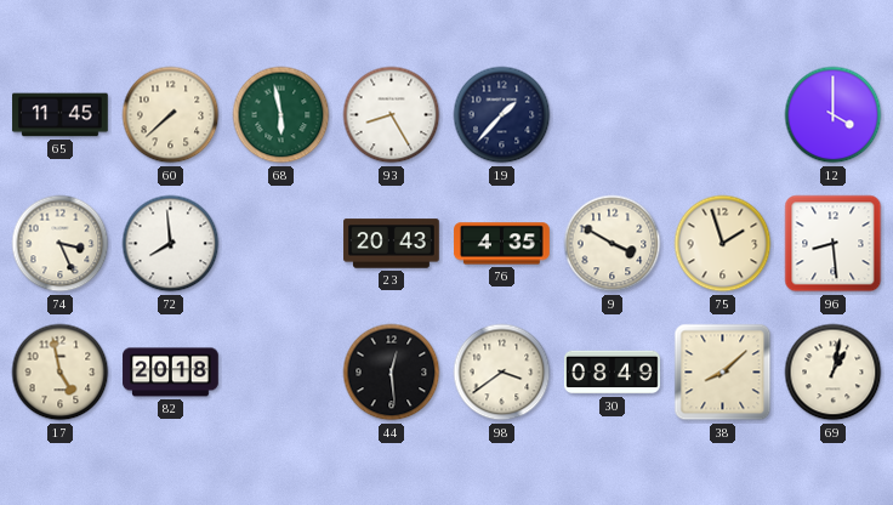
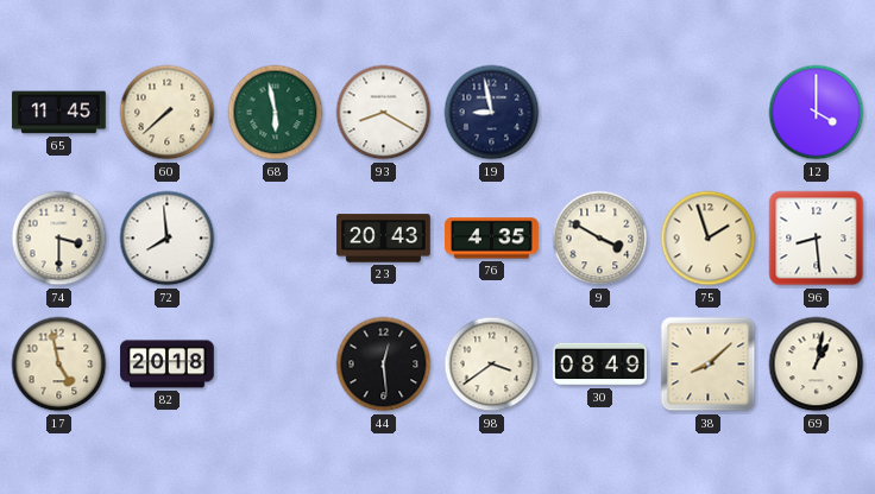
93: 8:25 -> 8:20
19: 1:37 -> 8:58
74: 3:26 -> 3:30
